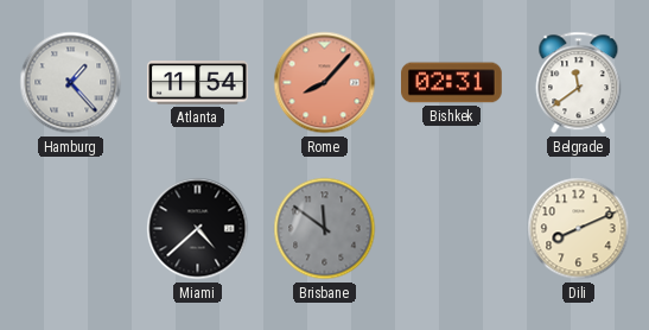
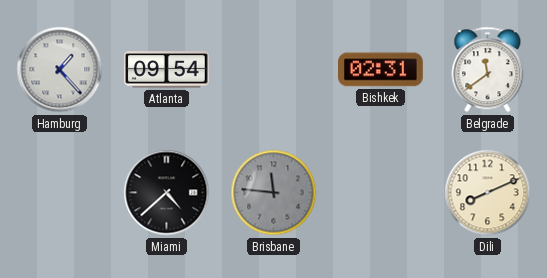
Atlanta: 11:54 -> 09:54
Rome: 8:07 -> none
Brisbane: 11:51 -> 11:46
